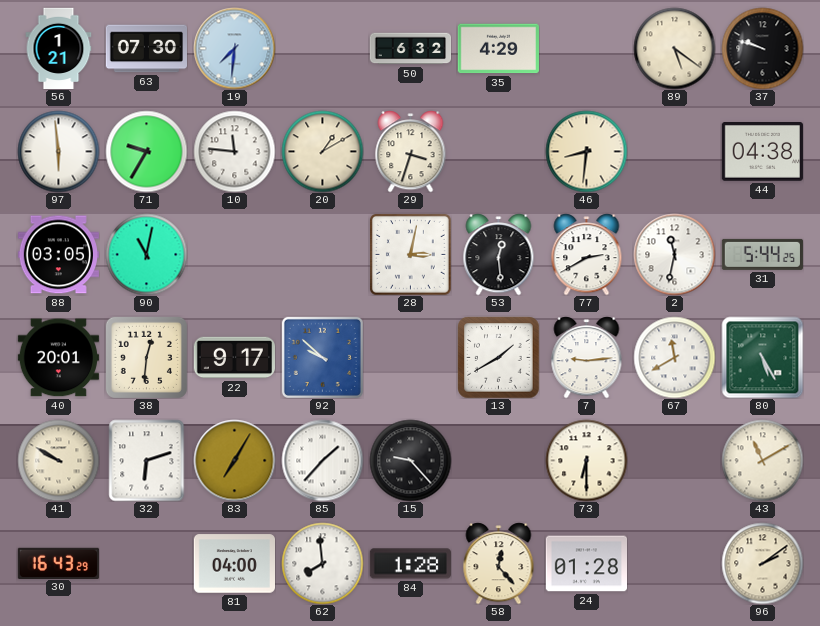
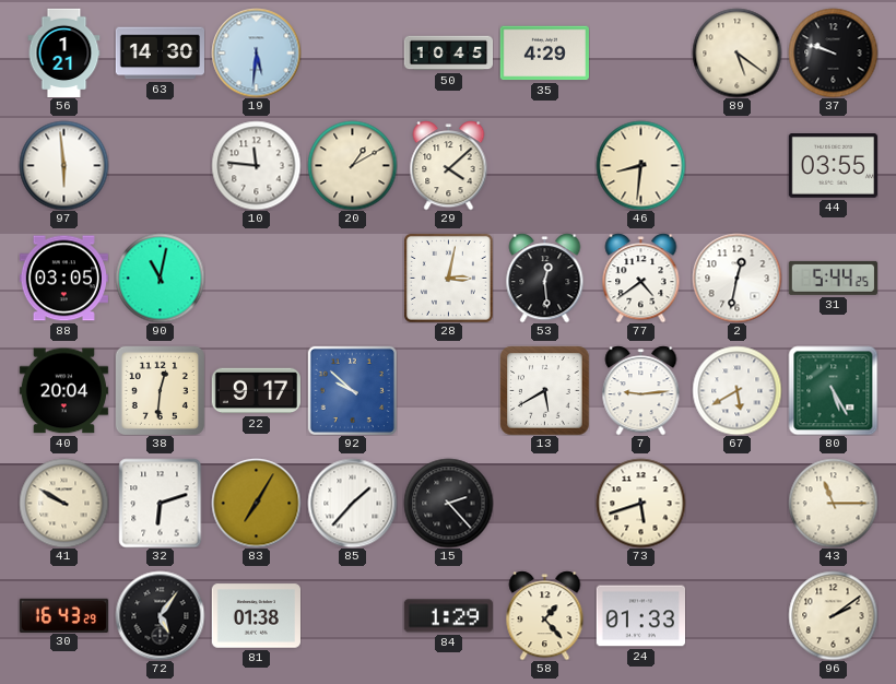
63: 07:30 -> 14:30
19: 7:31 -> 5:31
50: 6:32 -> 10:45
71: 9:35 -> none
29: 3:33 -> 4:08
44: 04:38 -> 03:55
77: 2:40 -> 4:39
2: 11:32 -> 12:32
40: 20:01 -> 20:04
13: 1:40 -> 5:40
67: 11:40 -> 5:40
15: 9:23 -> 2:23
73: 6:30 -> 5:42
43: 11:10 -> 11:15
72: none -> 5:06
81: 04:00 -> 01:38
62: 7:59 -> none
84: 1:28 -> 1:29
58: 12:23 -> 1:23
24: 01:28 -> 01:33
